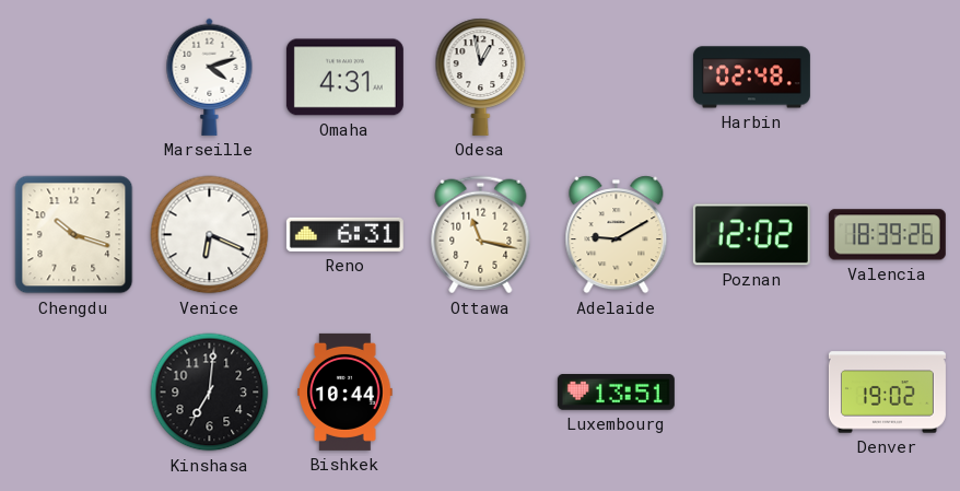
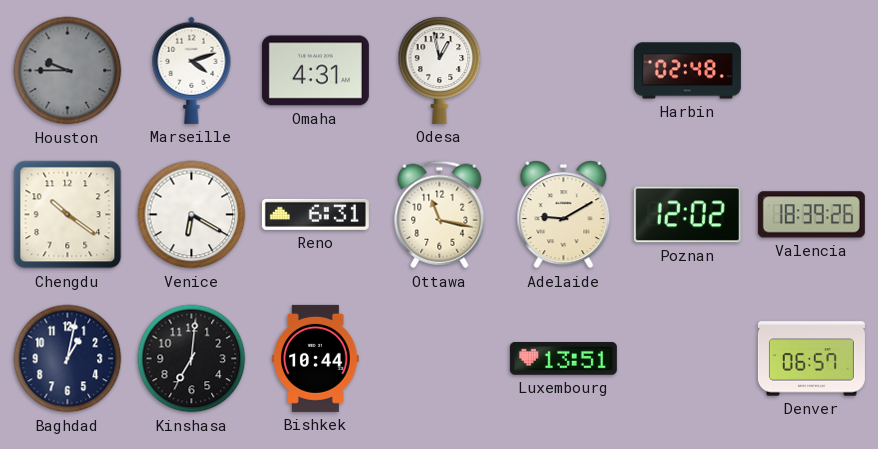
Houston: none -> 9:45
Chengdu: 10:18 -> 10:21
Venice: 6:19 -> 6:20
Baghdad: none -> 1:02
Denver: 19:02 -> 06:57
